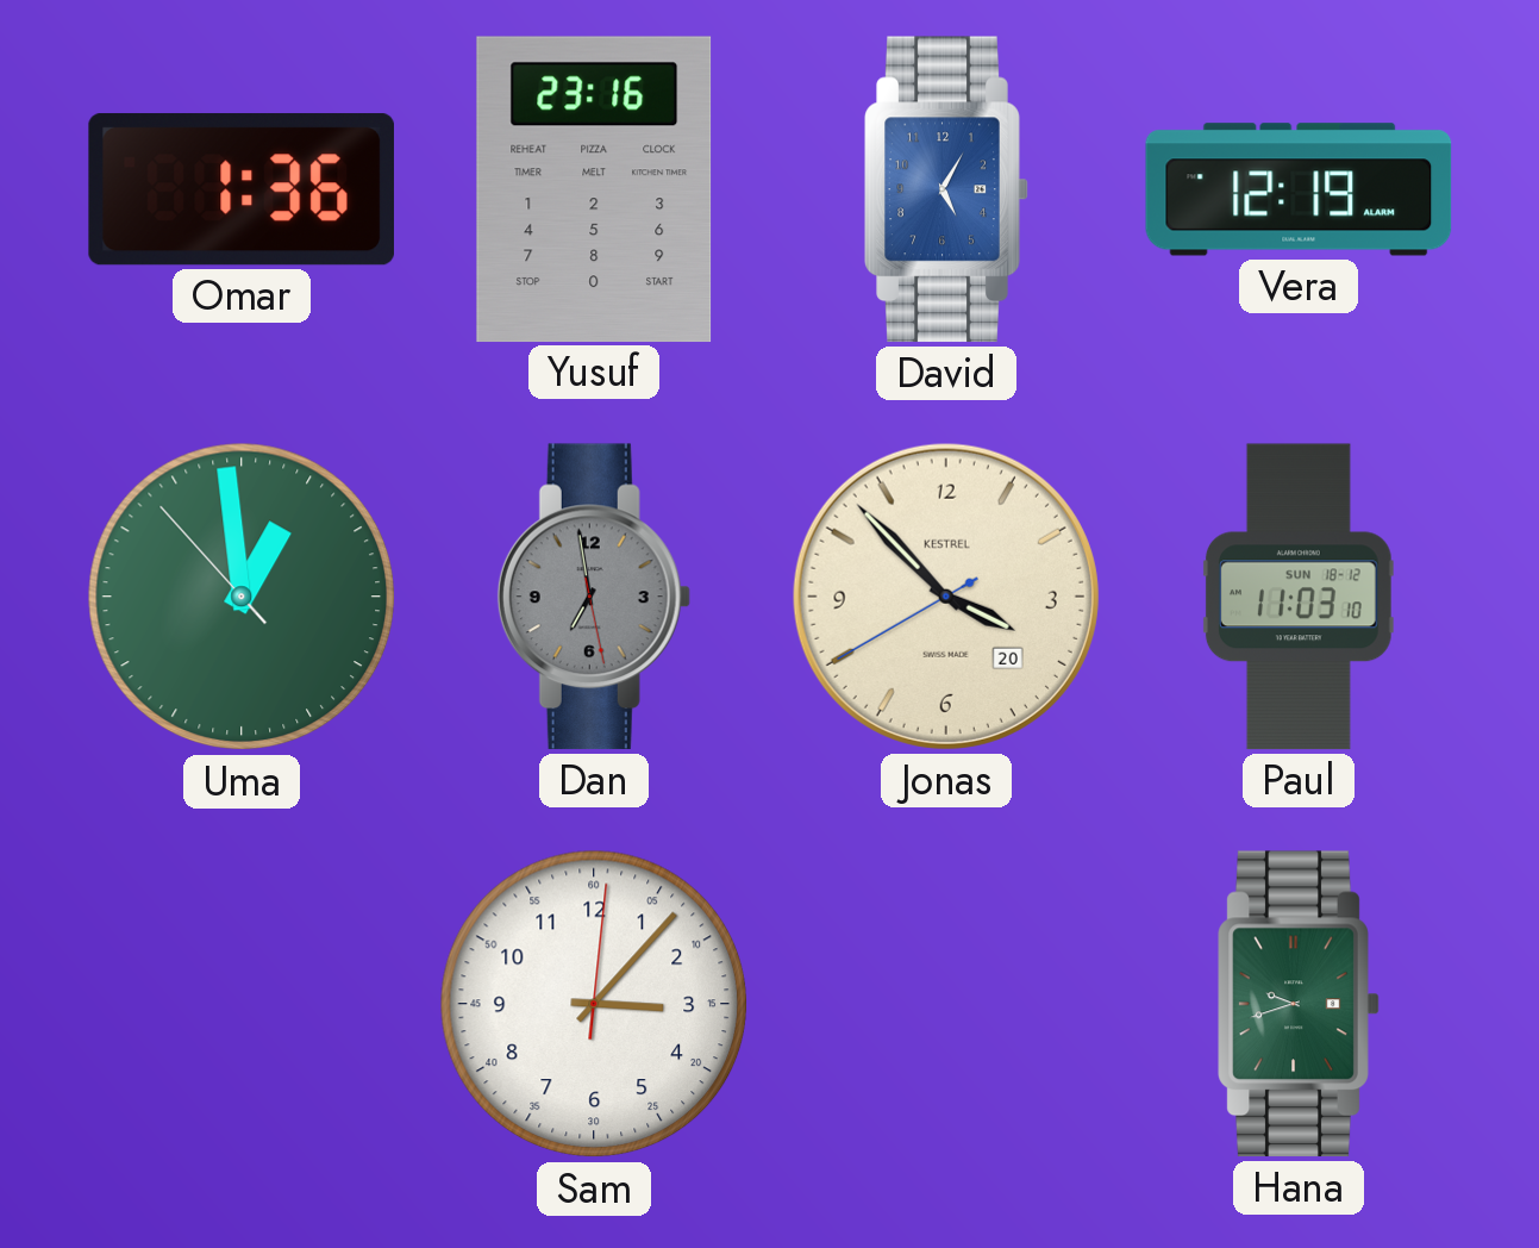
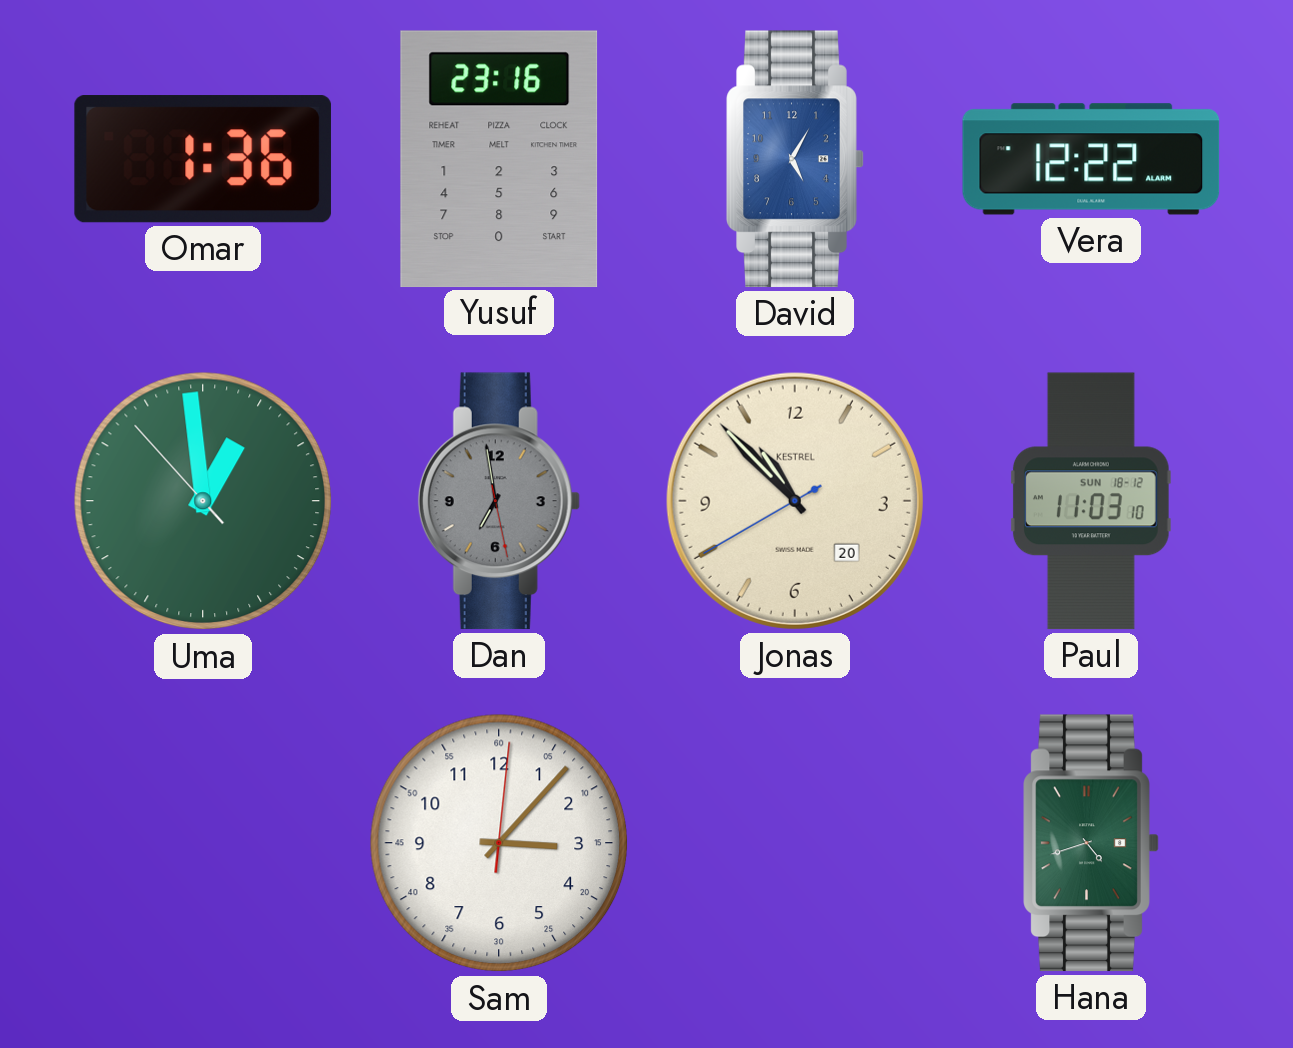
Vera: 12:19 -> 12:22
Jonas: 3:52 -> 10:52
Hana: 9:42 -> 4:42
